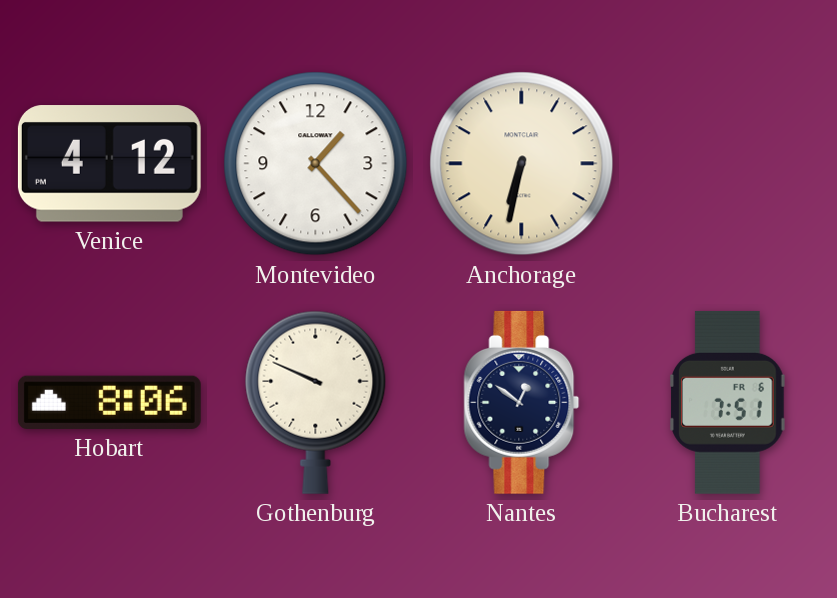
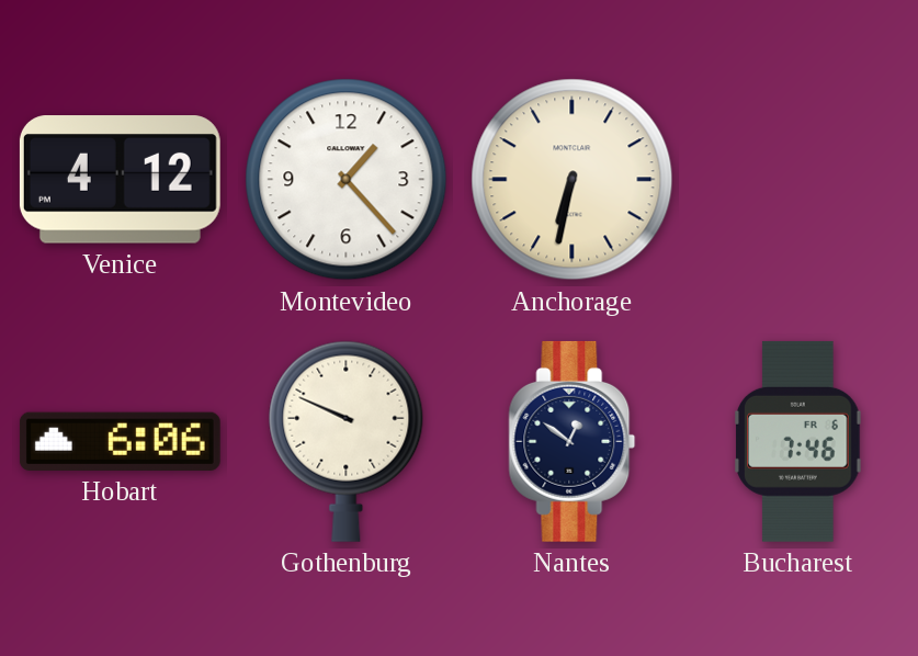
Hobart: 8:06 -> 6:06
Bucharest: 7:51 -> 7:46
